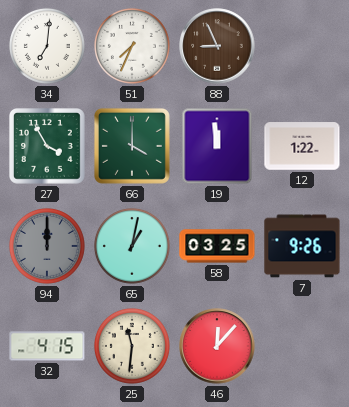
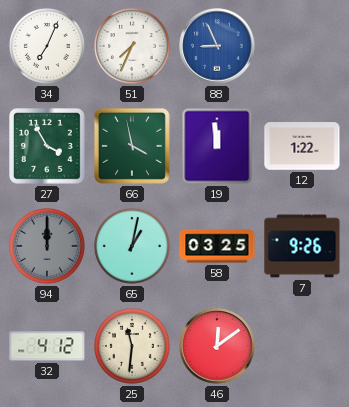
34: 7:01 -> 7:04
88 dial: brown -> blue
66: 4:00 -> 3:58
32: 4:15 -> 4:12
46: 12:07 -> 12:09
